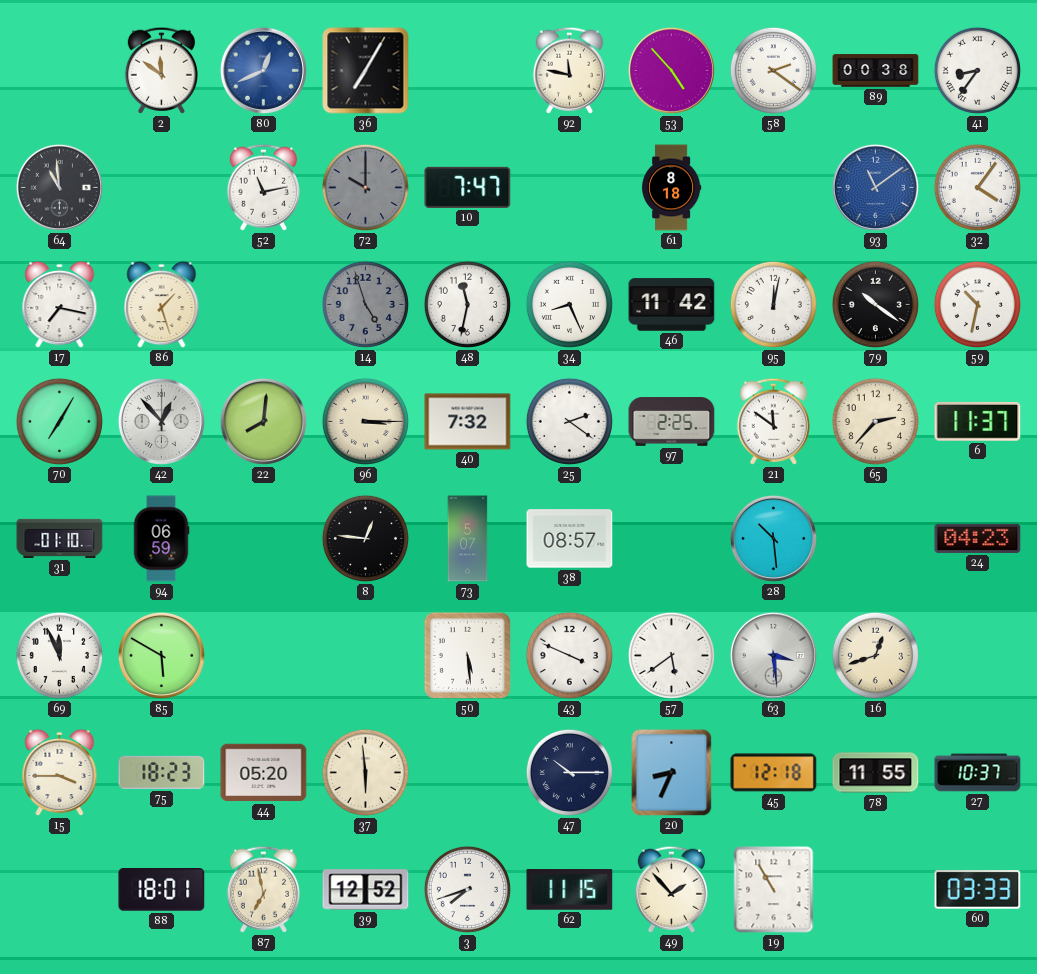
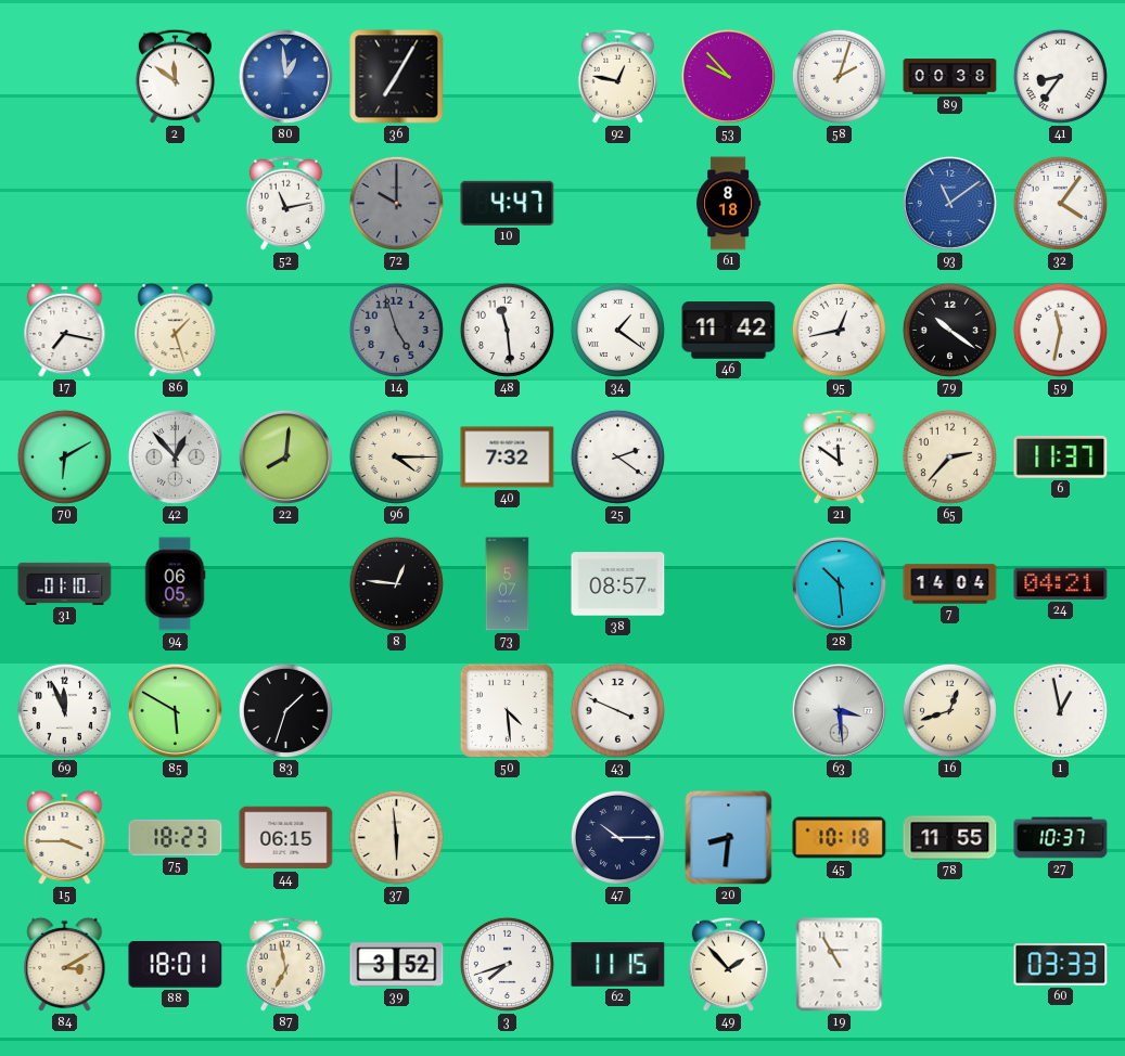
80: 12:41 -> 12:59
92: 11:47 -> 12:47
53: 4:53 -> 9:53
58: 2:21 -> 2:03
64: 10:59 -> none
10: 7:47 -> 4:47
48: 11:32 -> 11:29
34: 8:26 -> 1:21
95: 12:02 -> 12:43
59: 10:32 -> 11:32
70: 7:05 -> 6:10
96: 3:15 -> 4:15
97: 2:25 -> none
94: 06:59 -> 06:05
7: none -> 14:04
24: 04:23 -> 04:21
83: none -> 1:33
50: 5:29 -> 4:29
57: 5:39 -> none
1: none -> 12:58
44: 05:20 -> 06:15
20: 8:34 -> 8:31
45: 12:18 -> 10:18
84: none -> 3:10
39: 12:52 -> 3:52
